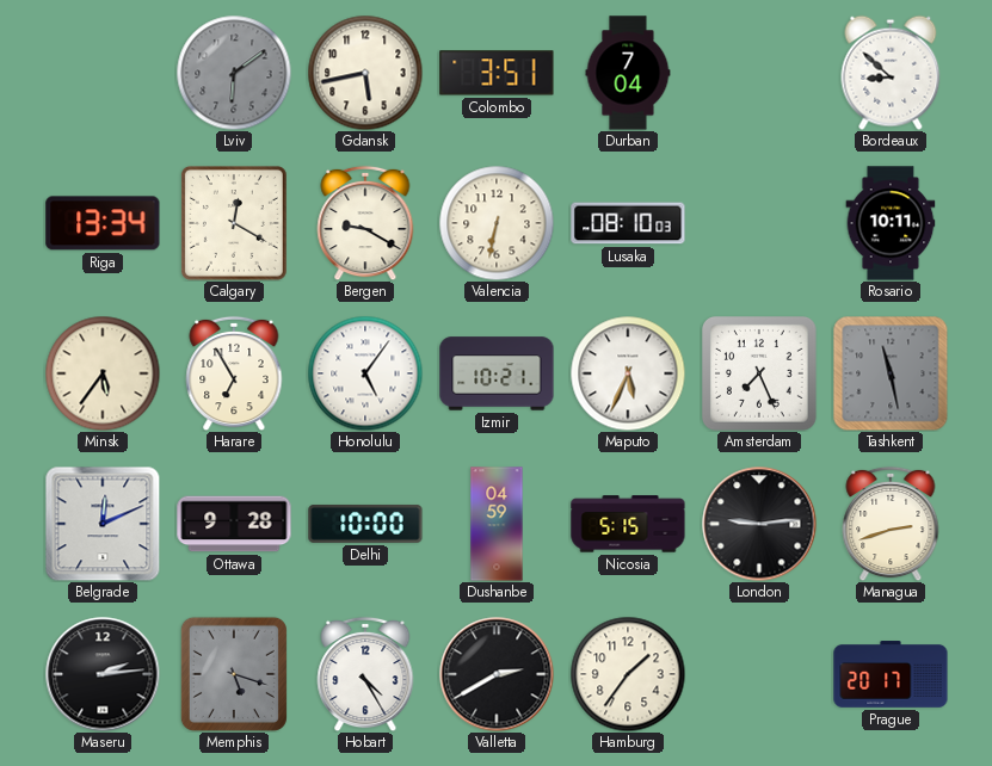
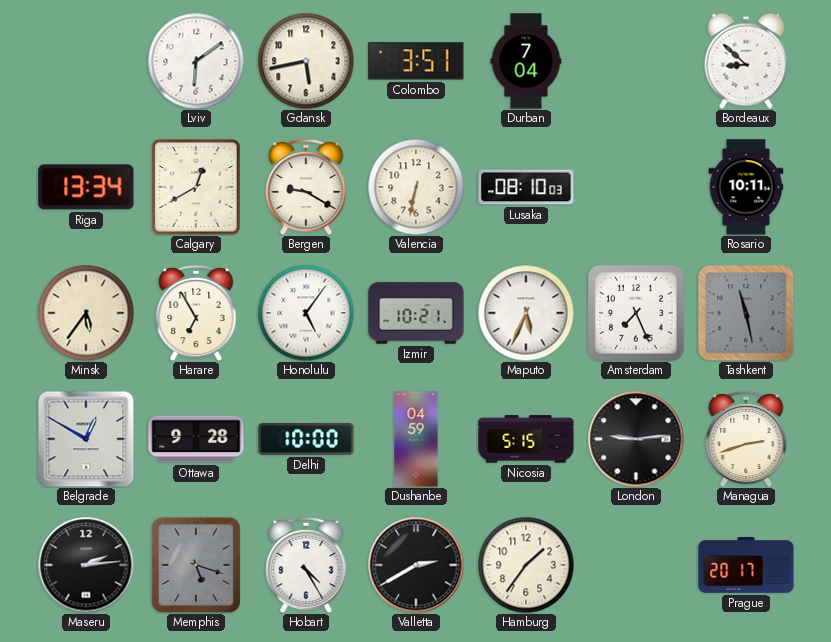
Lviv dial: grey -> white
Calgary: 12:20 -> 12:40
Belgrade: 12:11 -> 12:50
